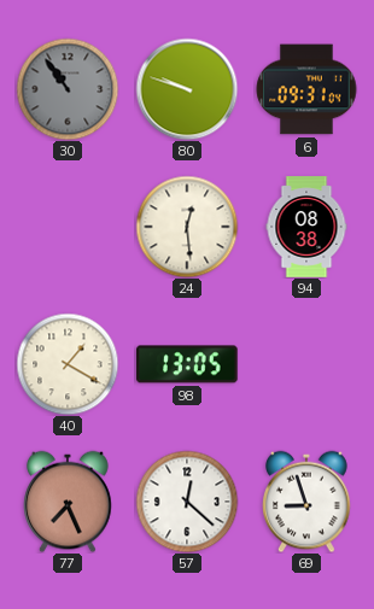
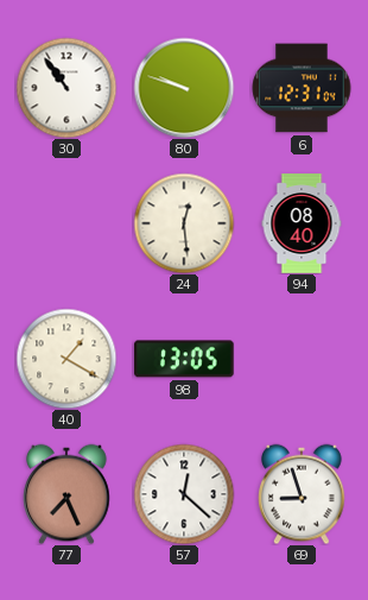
30 dial: grey -> white
6: 09:31 -> 12:31
94: 08:38 -> 08:40
